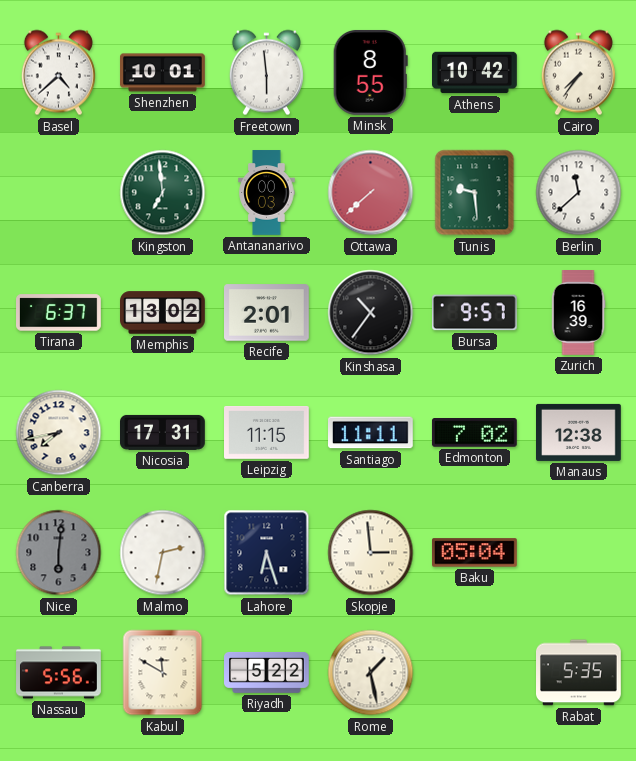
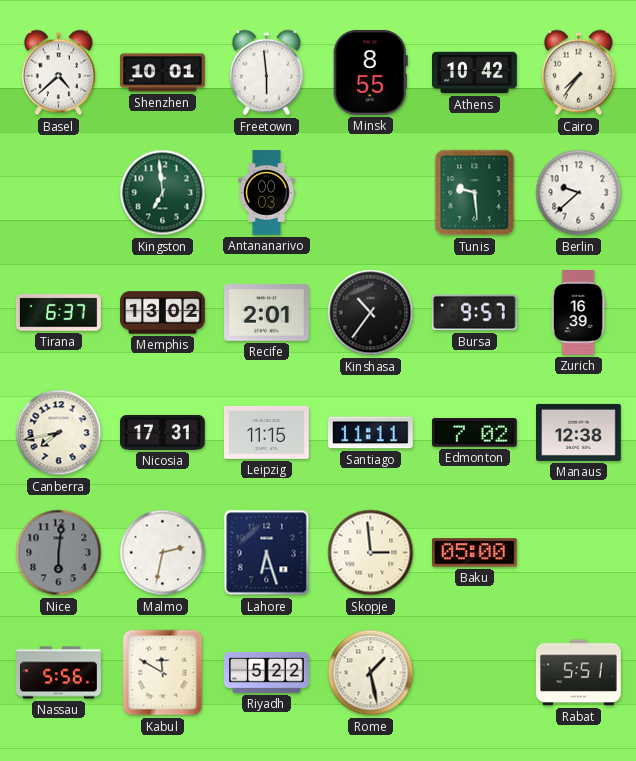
Ottawa: 7:38 -> none
Berlin: 11:38 -> 9:38
Baku: 05:04 -> 05:00
Rabat: 5:35 -> 5:51
